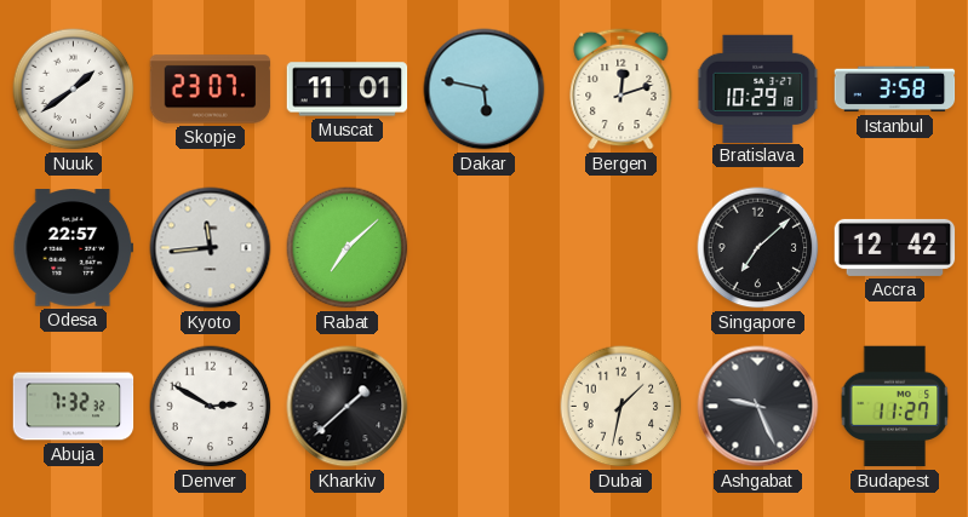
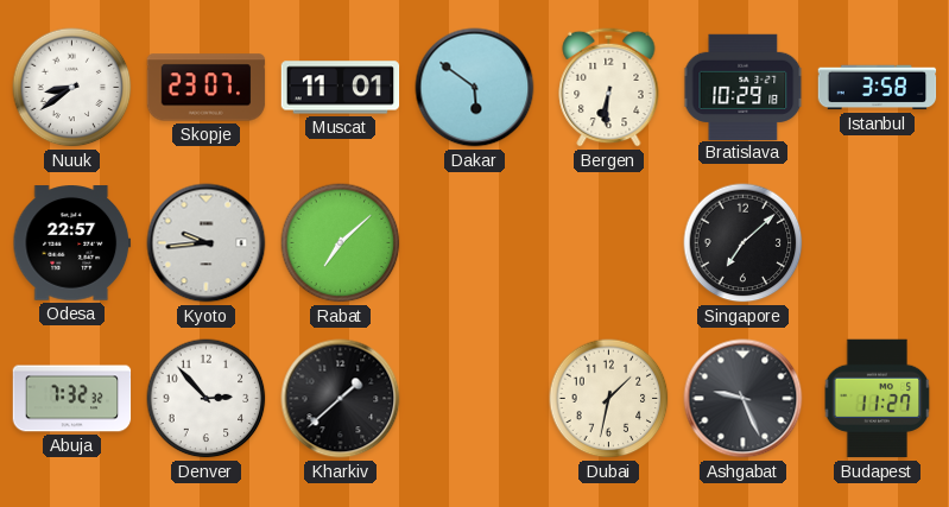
Nuuk: 1:39 -> 8:39
Dakar: 5:47 -> 5:51
Bergen: 12:12 -> 6:31
Kyoto: 11:44 -> 9:44
Accra: 12:42 -> none
Denver: 2:50 -> 2:53
